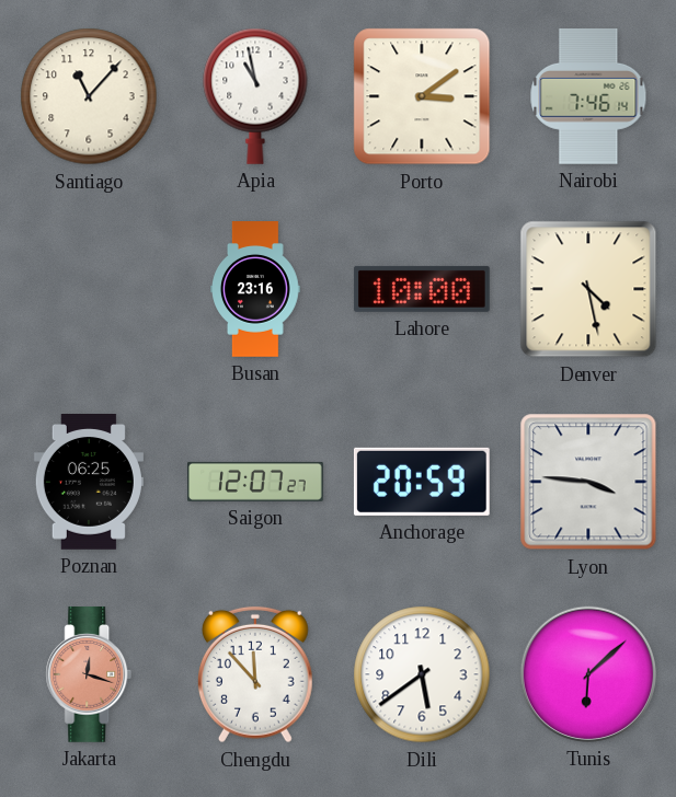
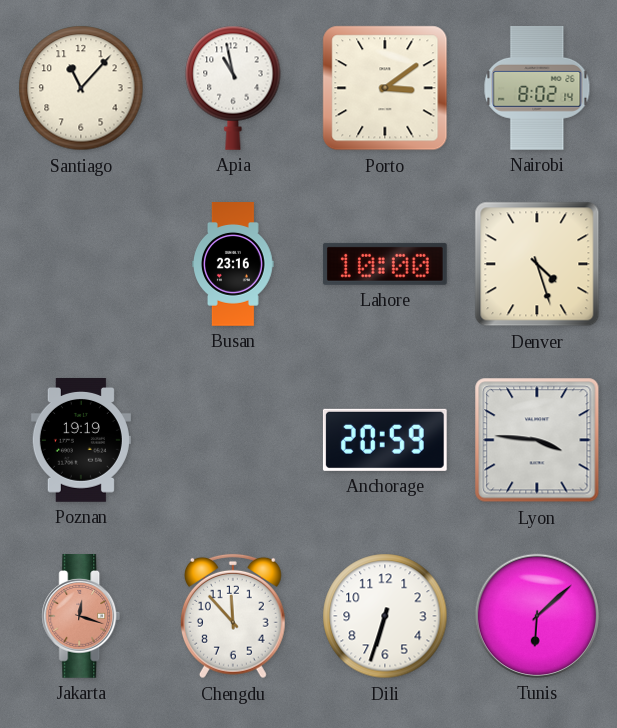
Nairobi: 7:46 -> 8:02
Denver: 4:28 -> 4:27
Poznan: 06:25 -> 19:19
Saigon: 12:07 -> none
Dili: 5:39 -> 6:33
